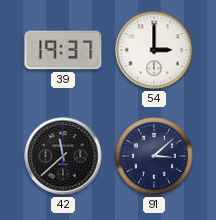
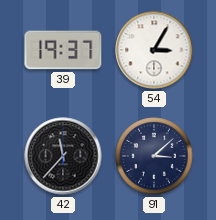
54: 3:00 -> 3:05
42: 11:38 -> 11:37
